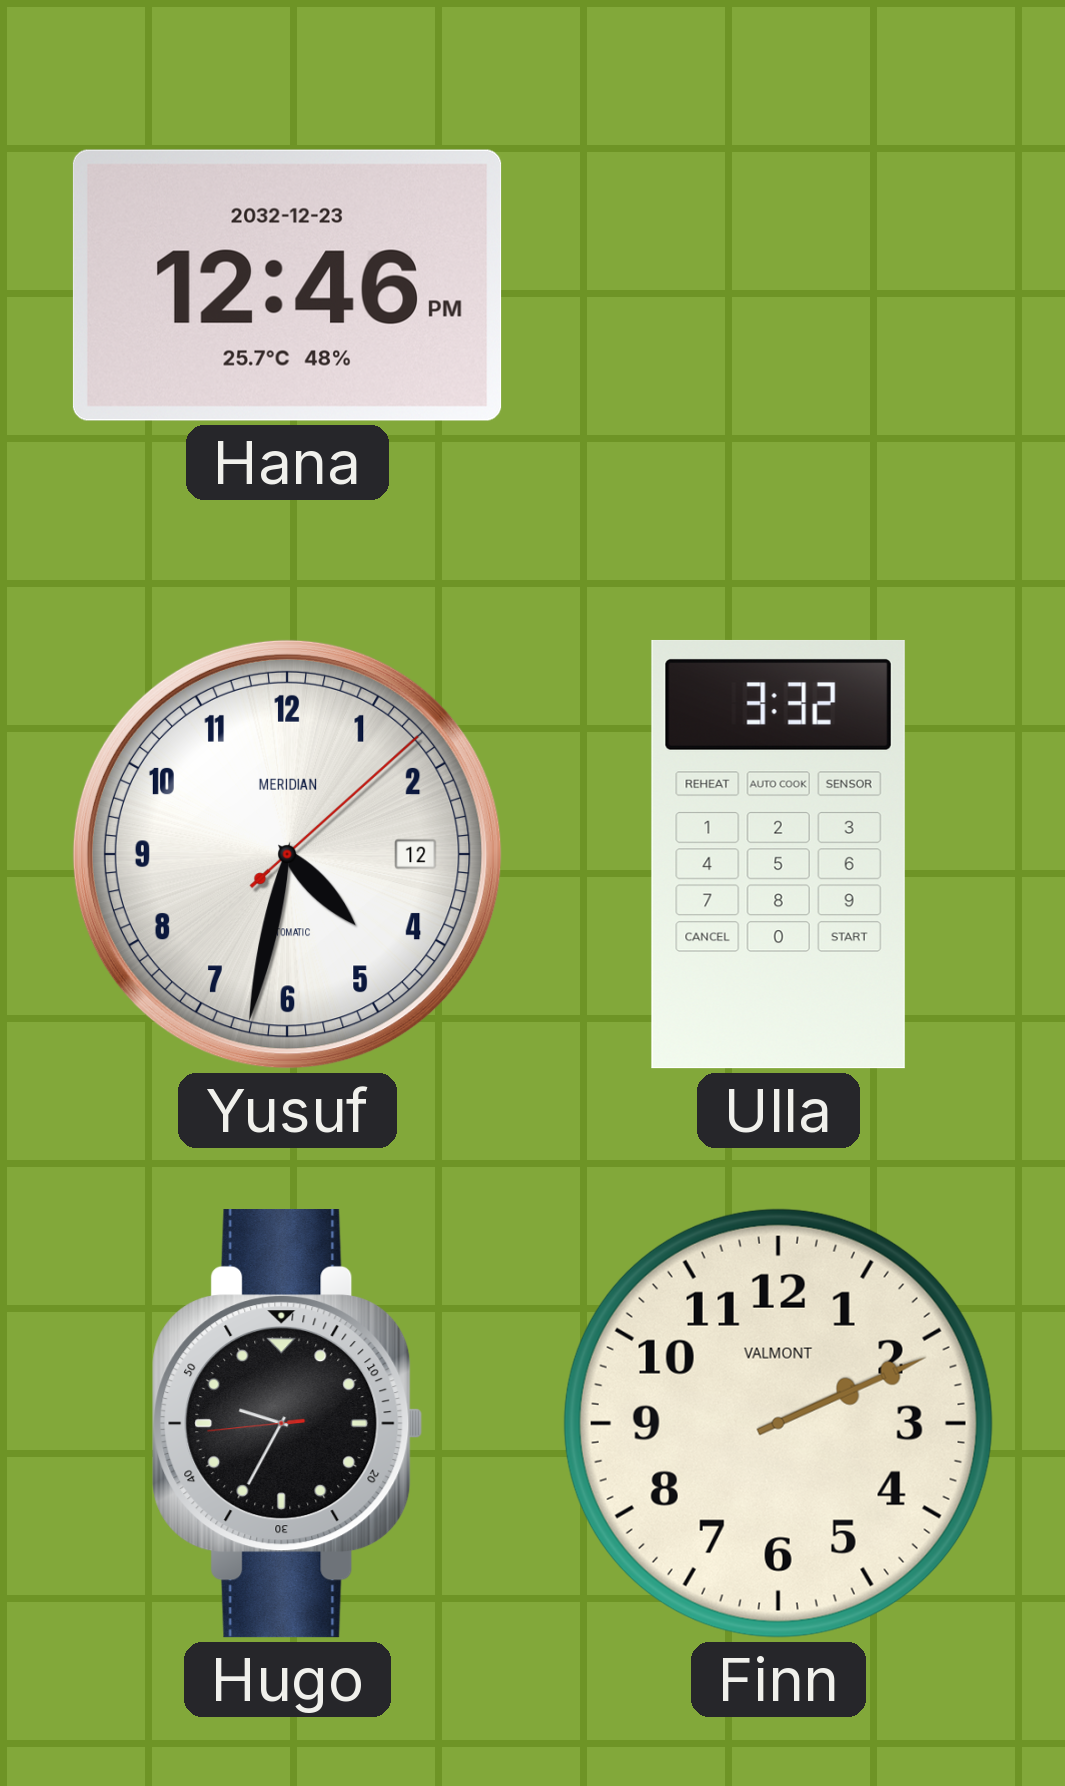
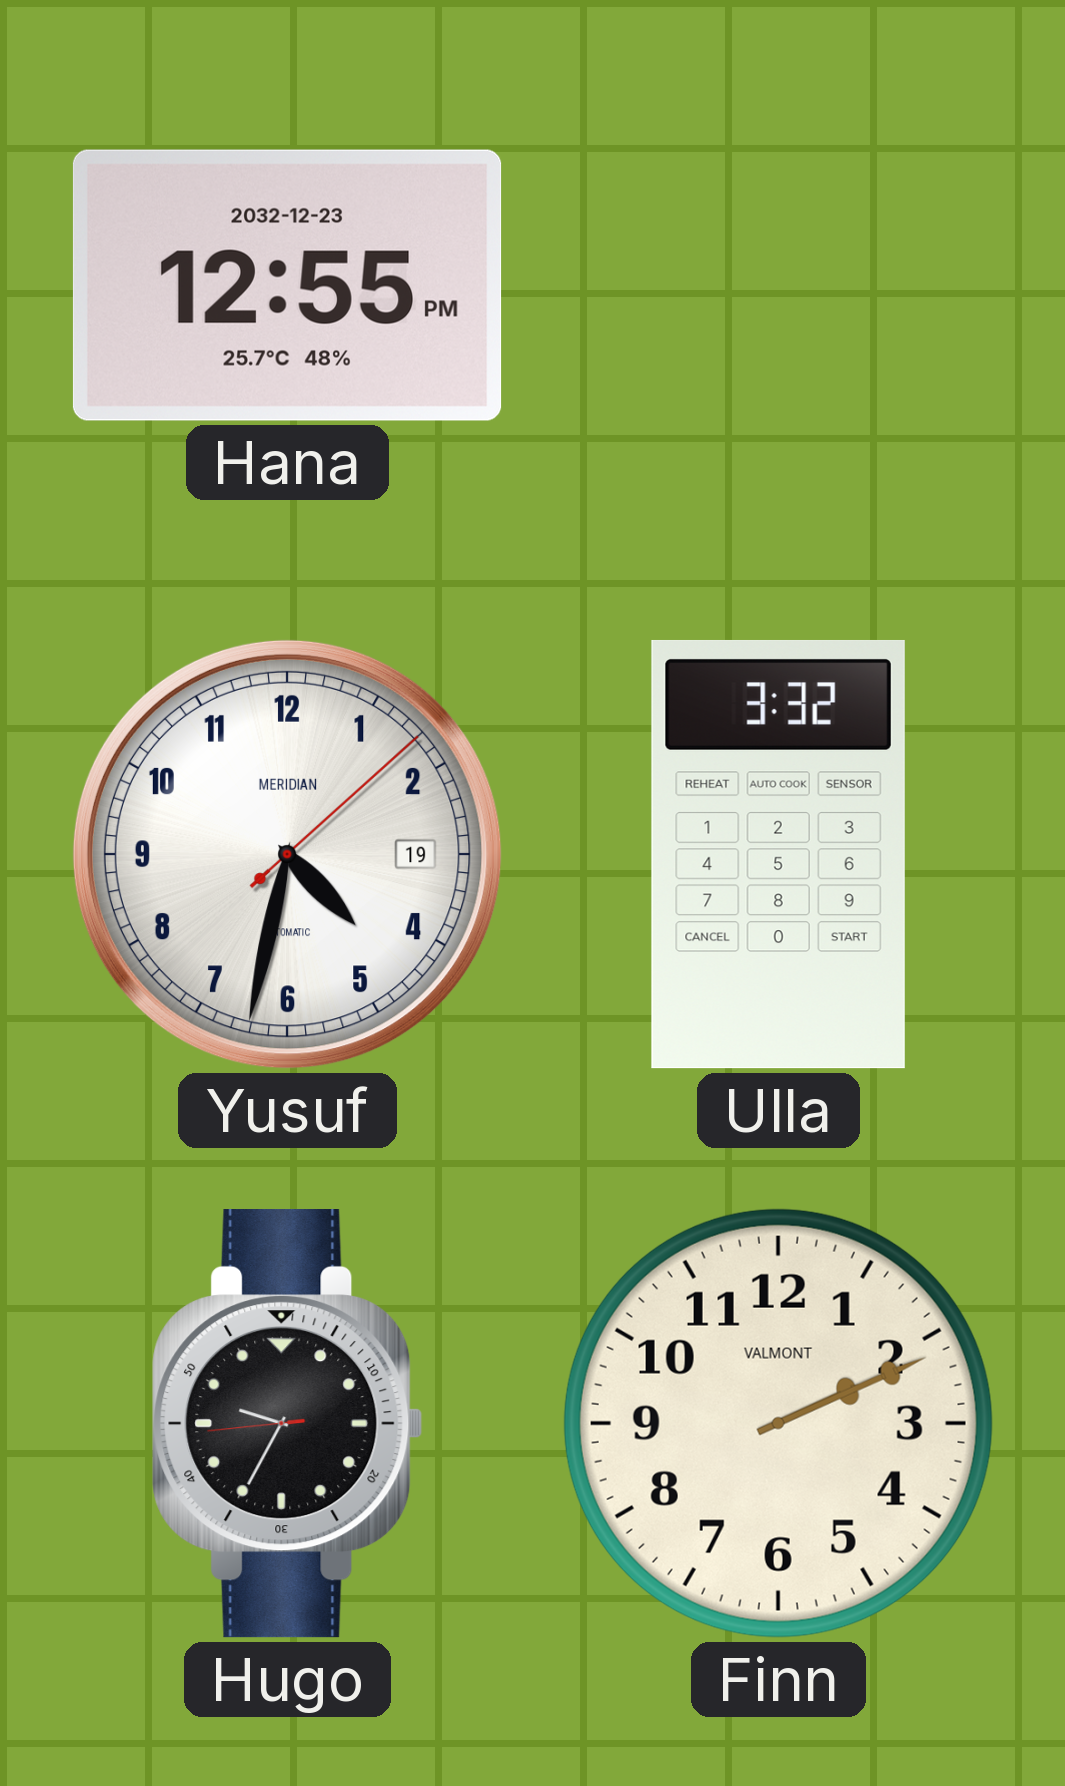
Hana: 12:46 -> 12:55
Yusuf date: 12 -> 19
